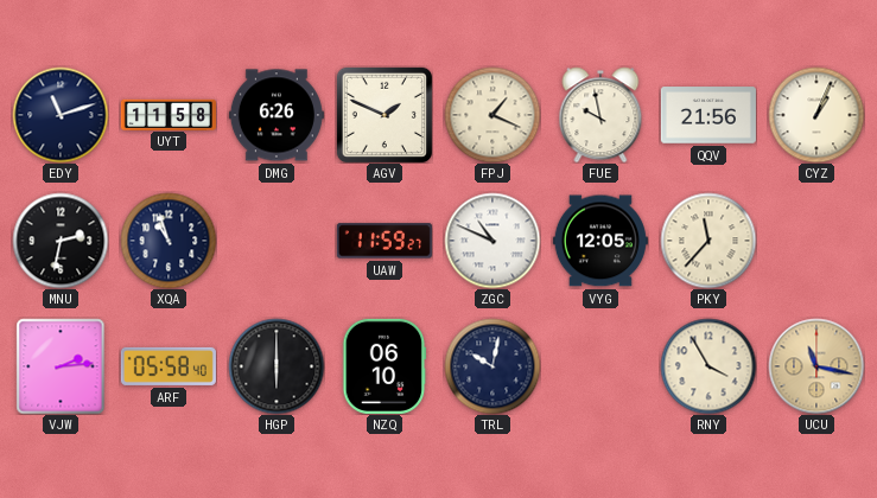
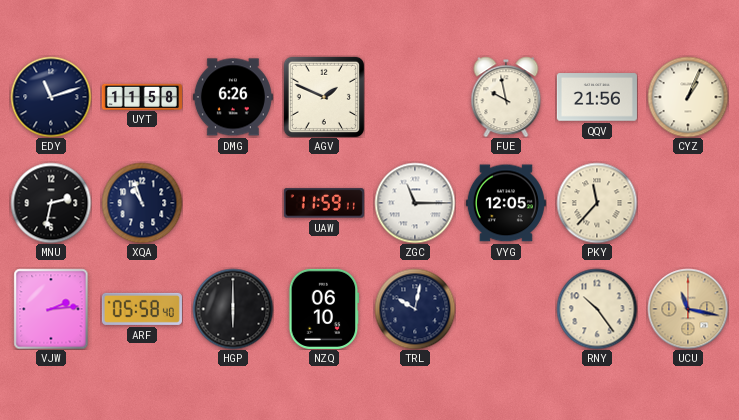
FPJ: 1:19 -> none
UAW: 11:59:27 -> 11:59:11
ZGC: 10:49 -> 11:15
RNY: 3:55 -> 10:24
